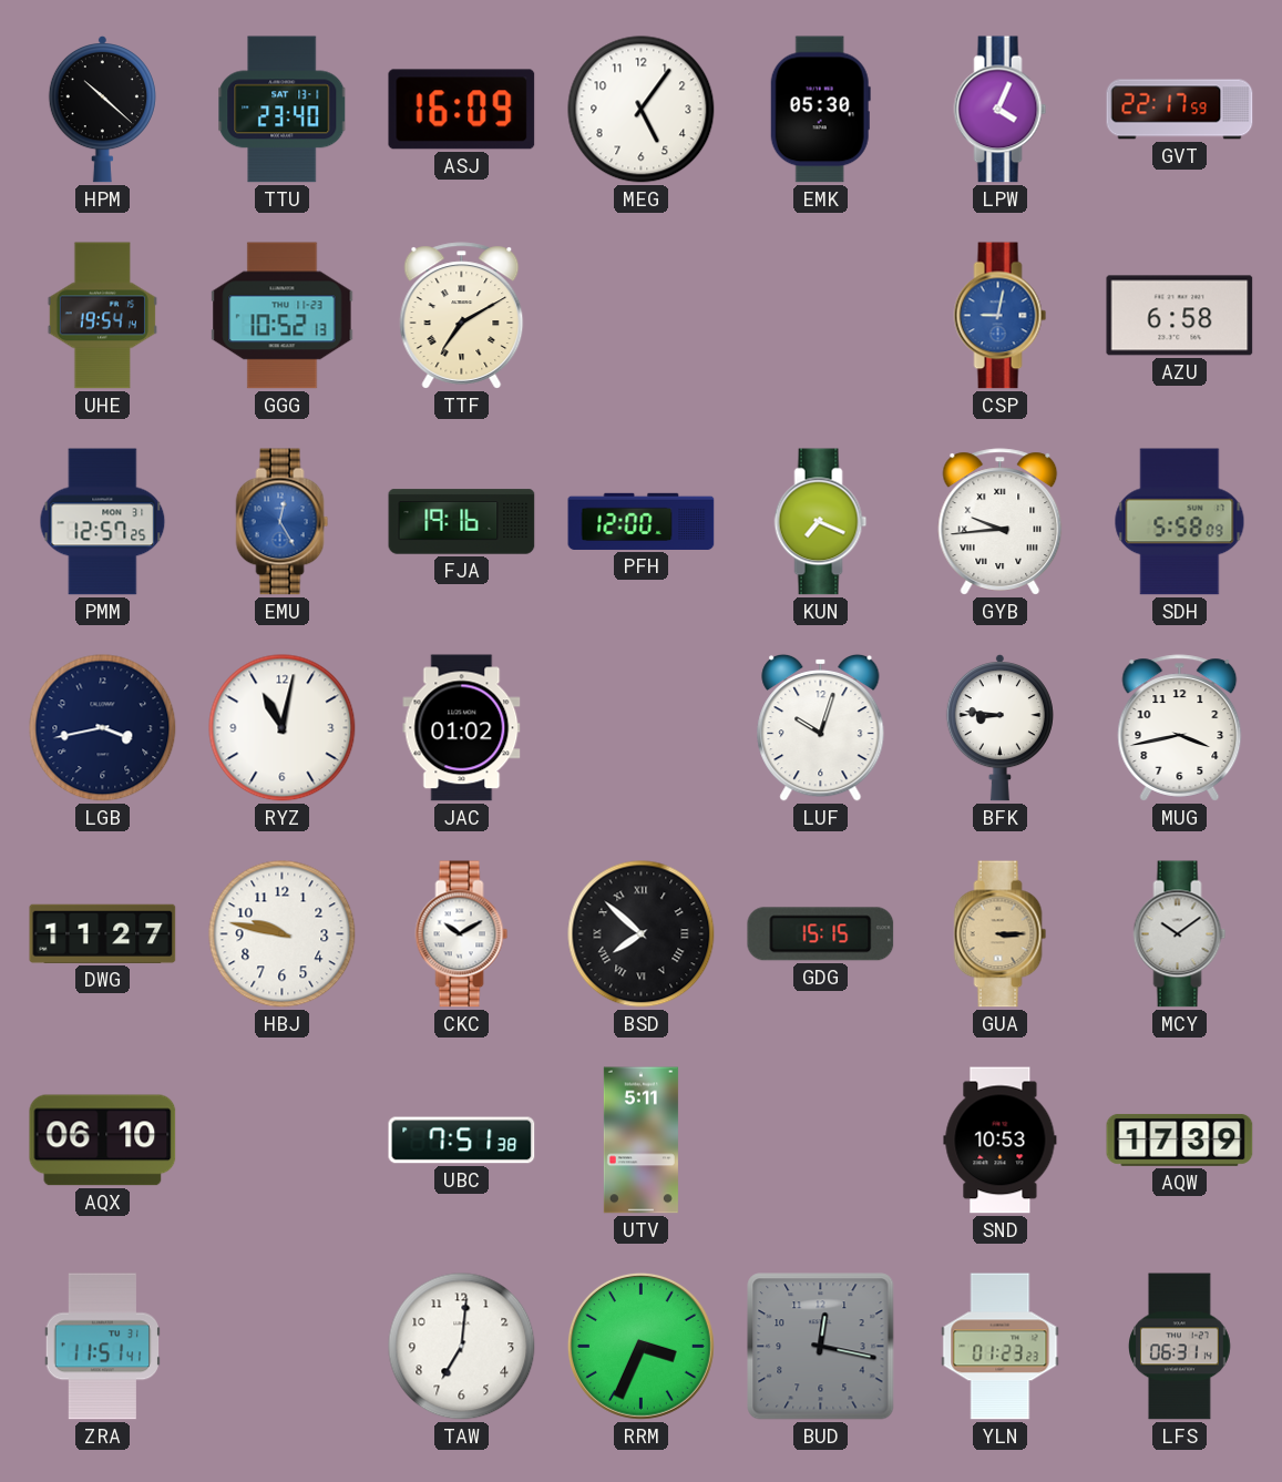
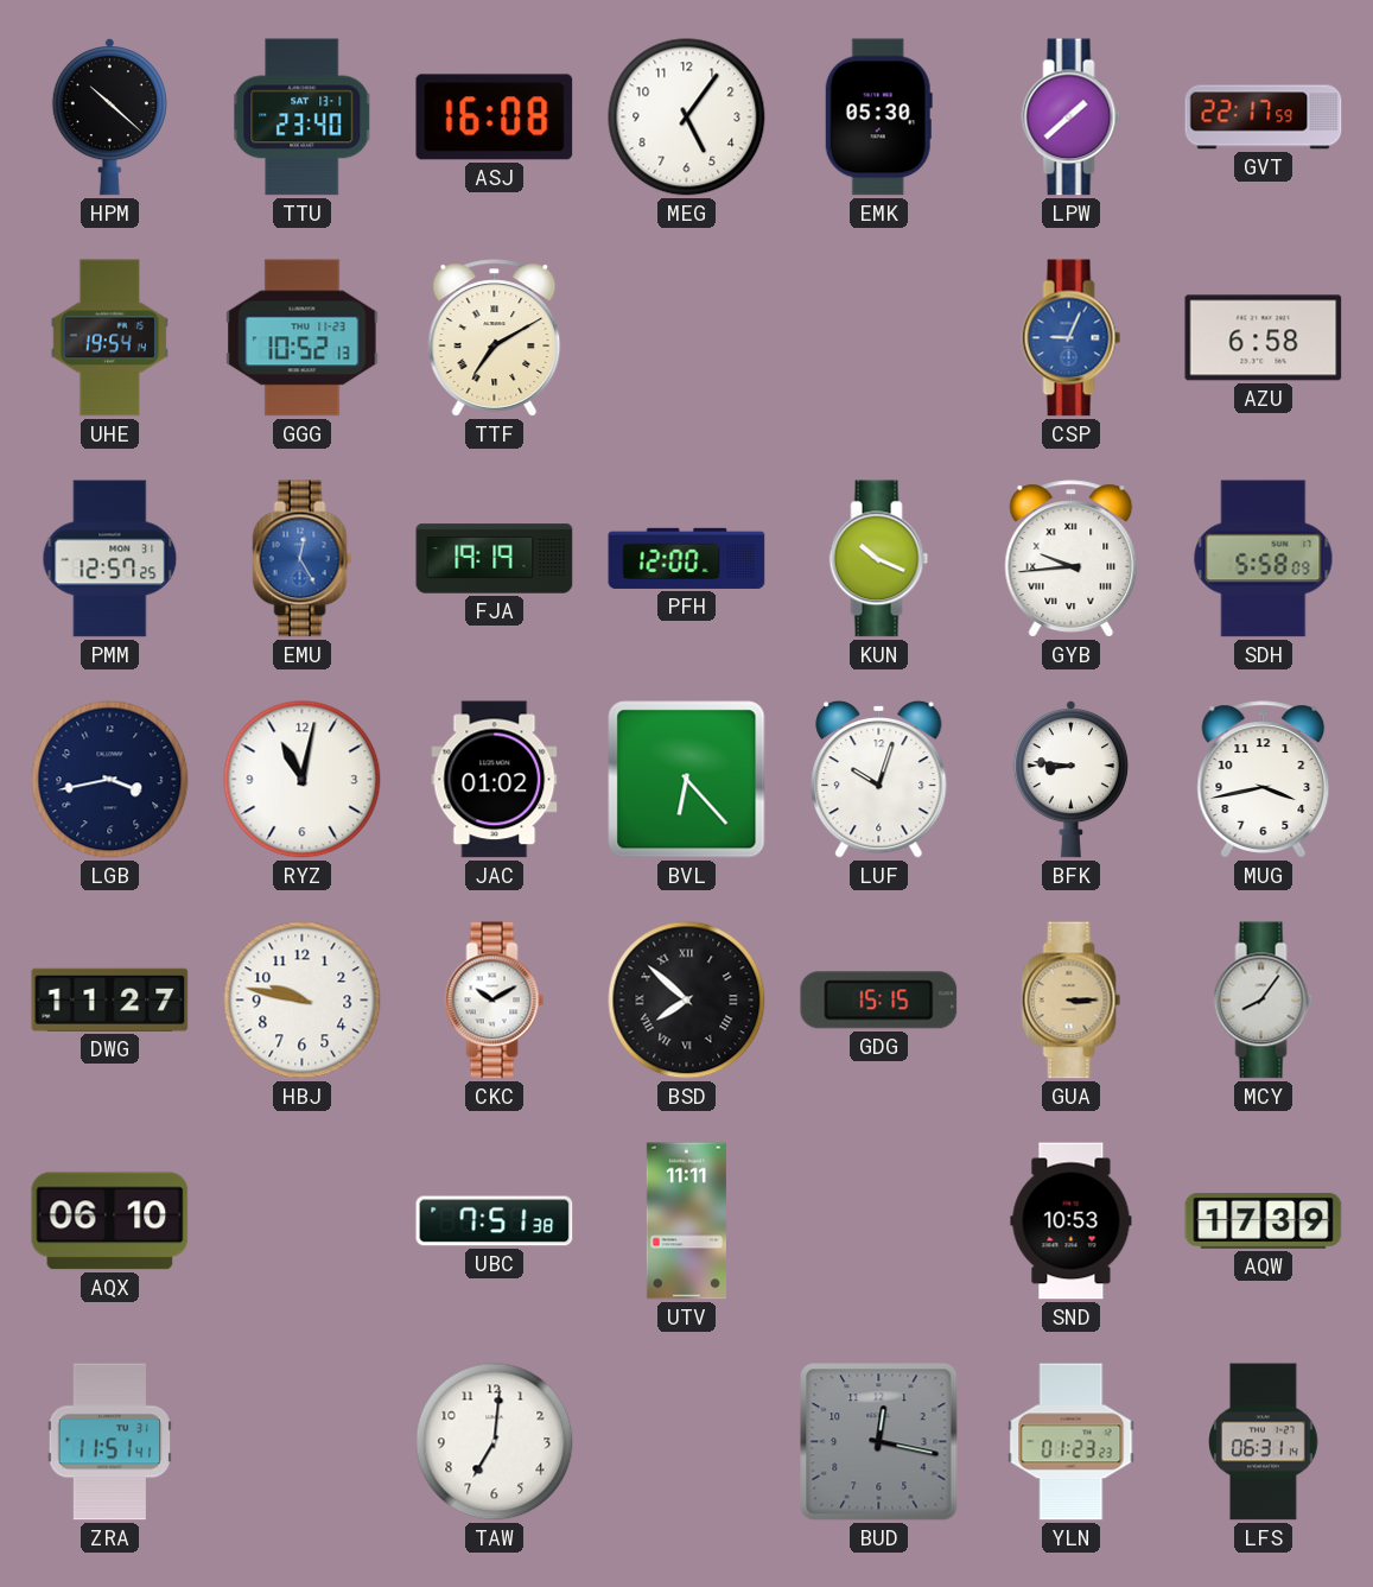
ASJ: 16:09 -> 16:08
LPW: 4:04 -> 1:38
CSP: 9:02 -> 9:04
FJA: 19:16 -> 19:19
KUN: 7:19 -> 10:19
BVL: none -> 6:23
MCY: 10:09 -> 8:06
UTV: 5:11 -> 11:11
RRM: 3:34 -> none
